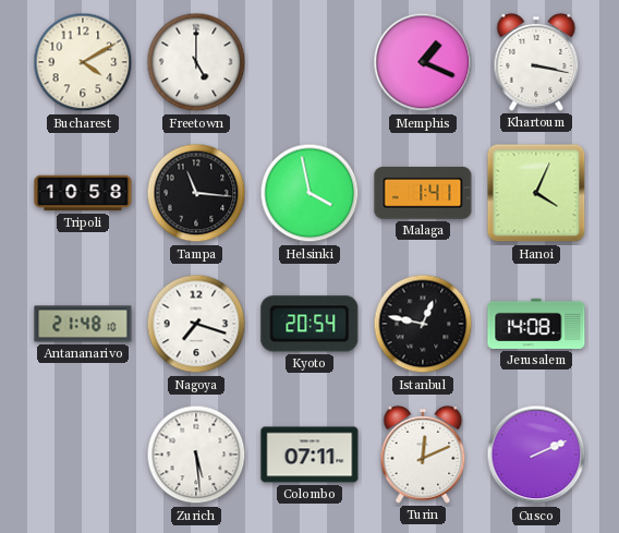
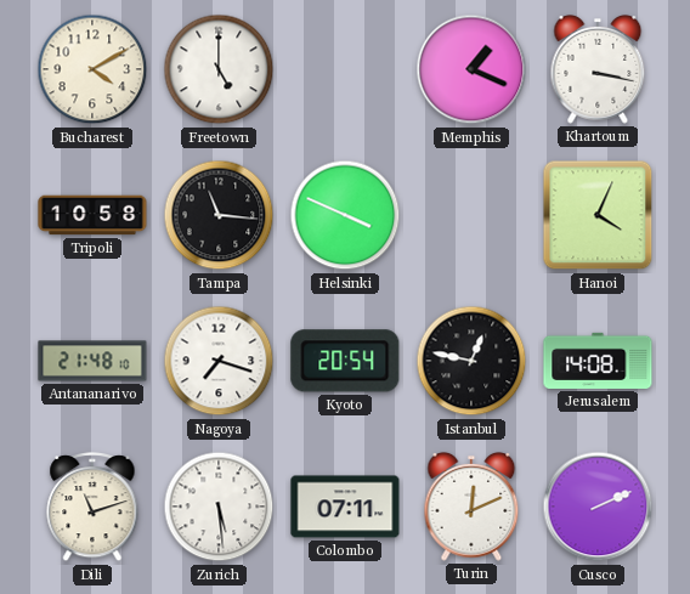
Helsinki: 3:58 -> 3:49
Malaga: 1:41 -> none
Dili: none -> 11:12
